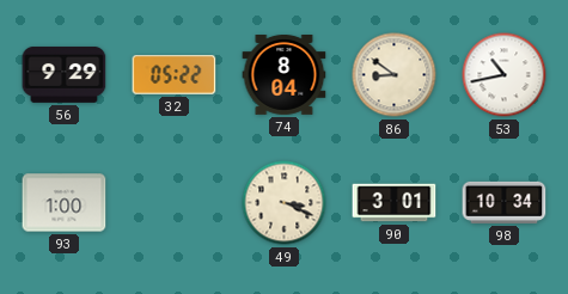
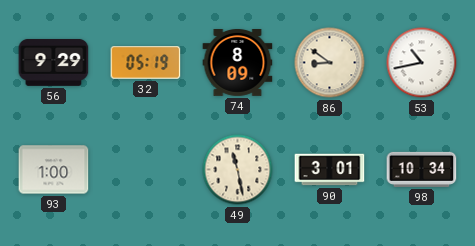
32: 05:22 -> 05:19
74: 8:04 -> 8:09
49: 3:19 -> 11:28
